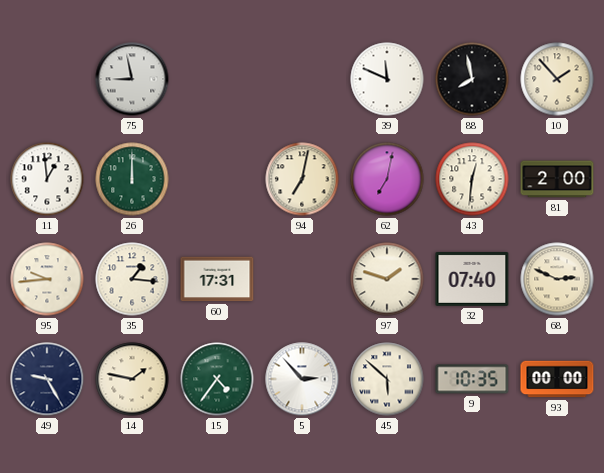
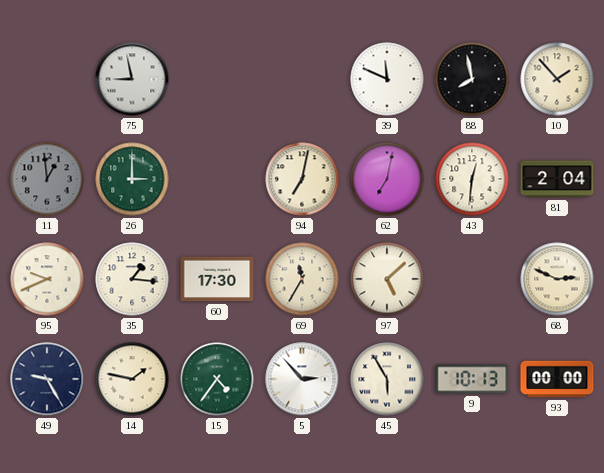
11 dial: white -> grey
26: 12:00 -> 3:00
81: 2:00 -> 2:04
95: 9:44 -> 9:41
60: 17:31 -> 17:30
69: none -> 11:35
97: 1:48 -> 5:08
32: 07:40 -> none
45: 5:52 -> 5:55
9: 10:35 -> 10:13
